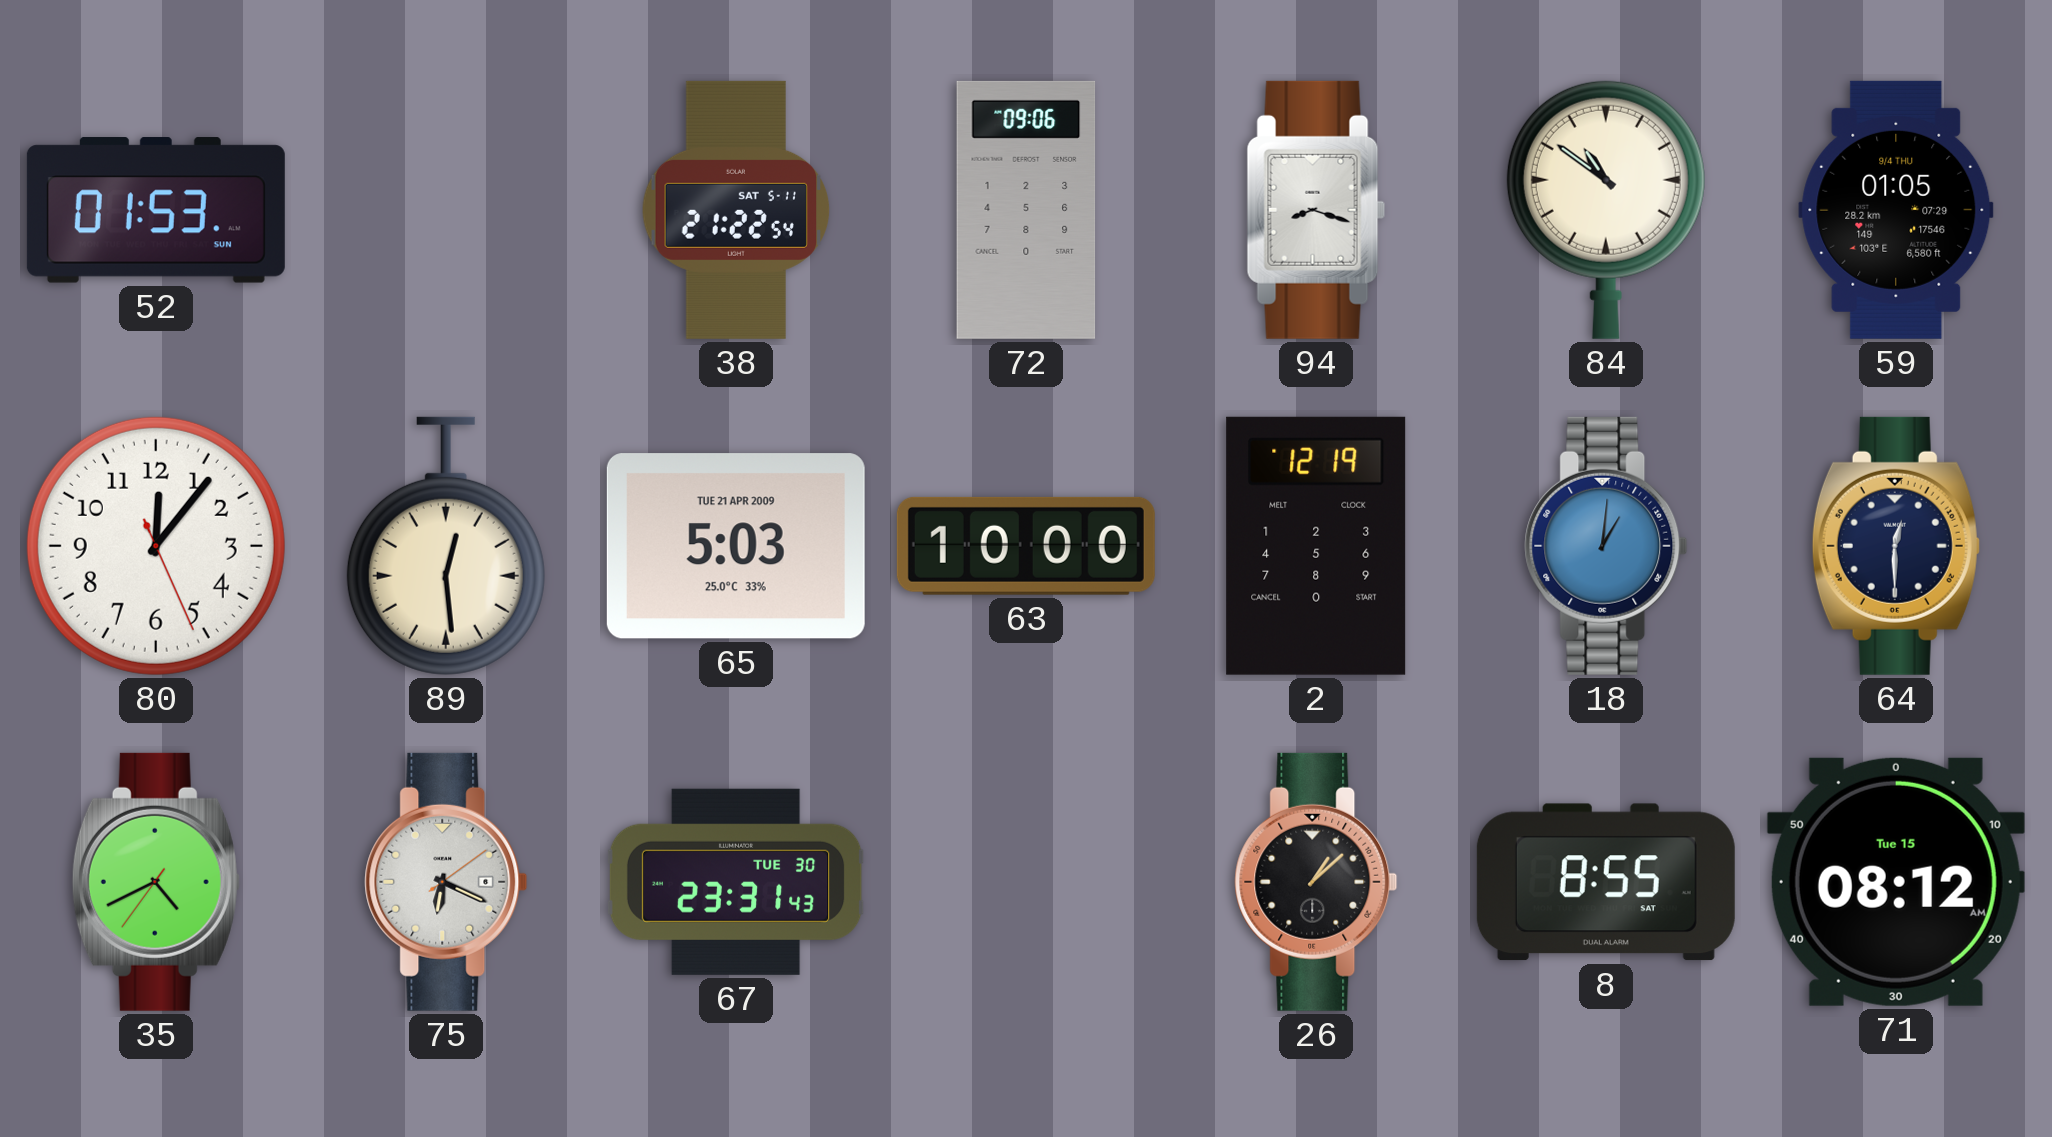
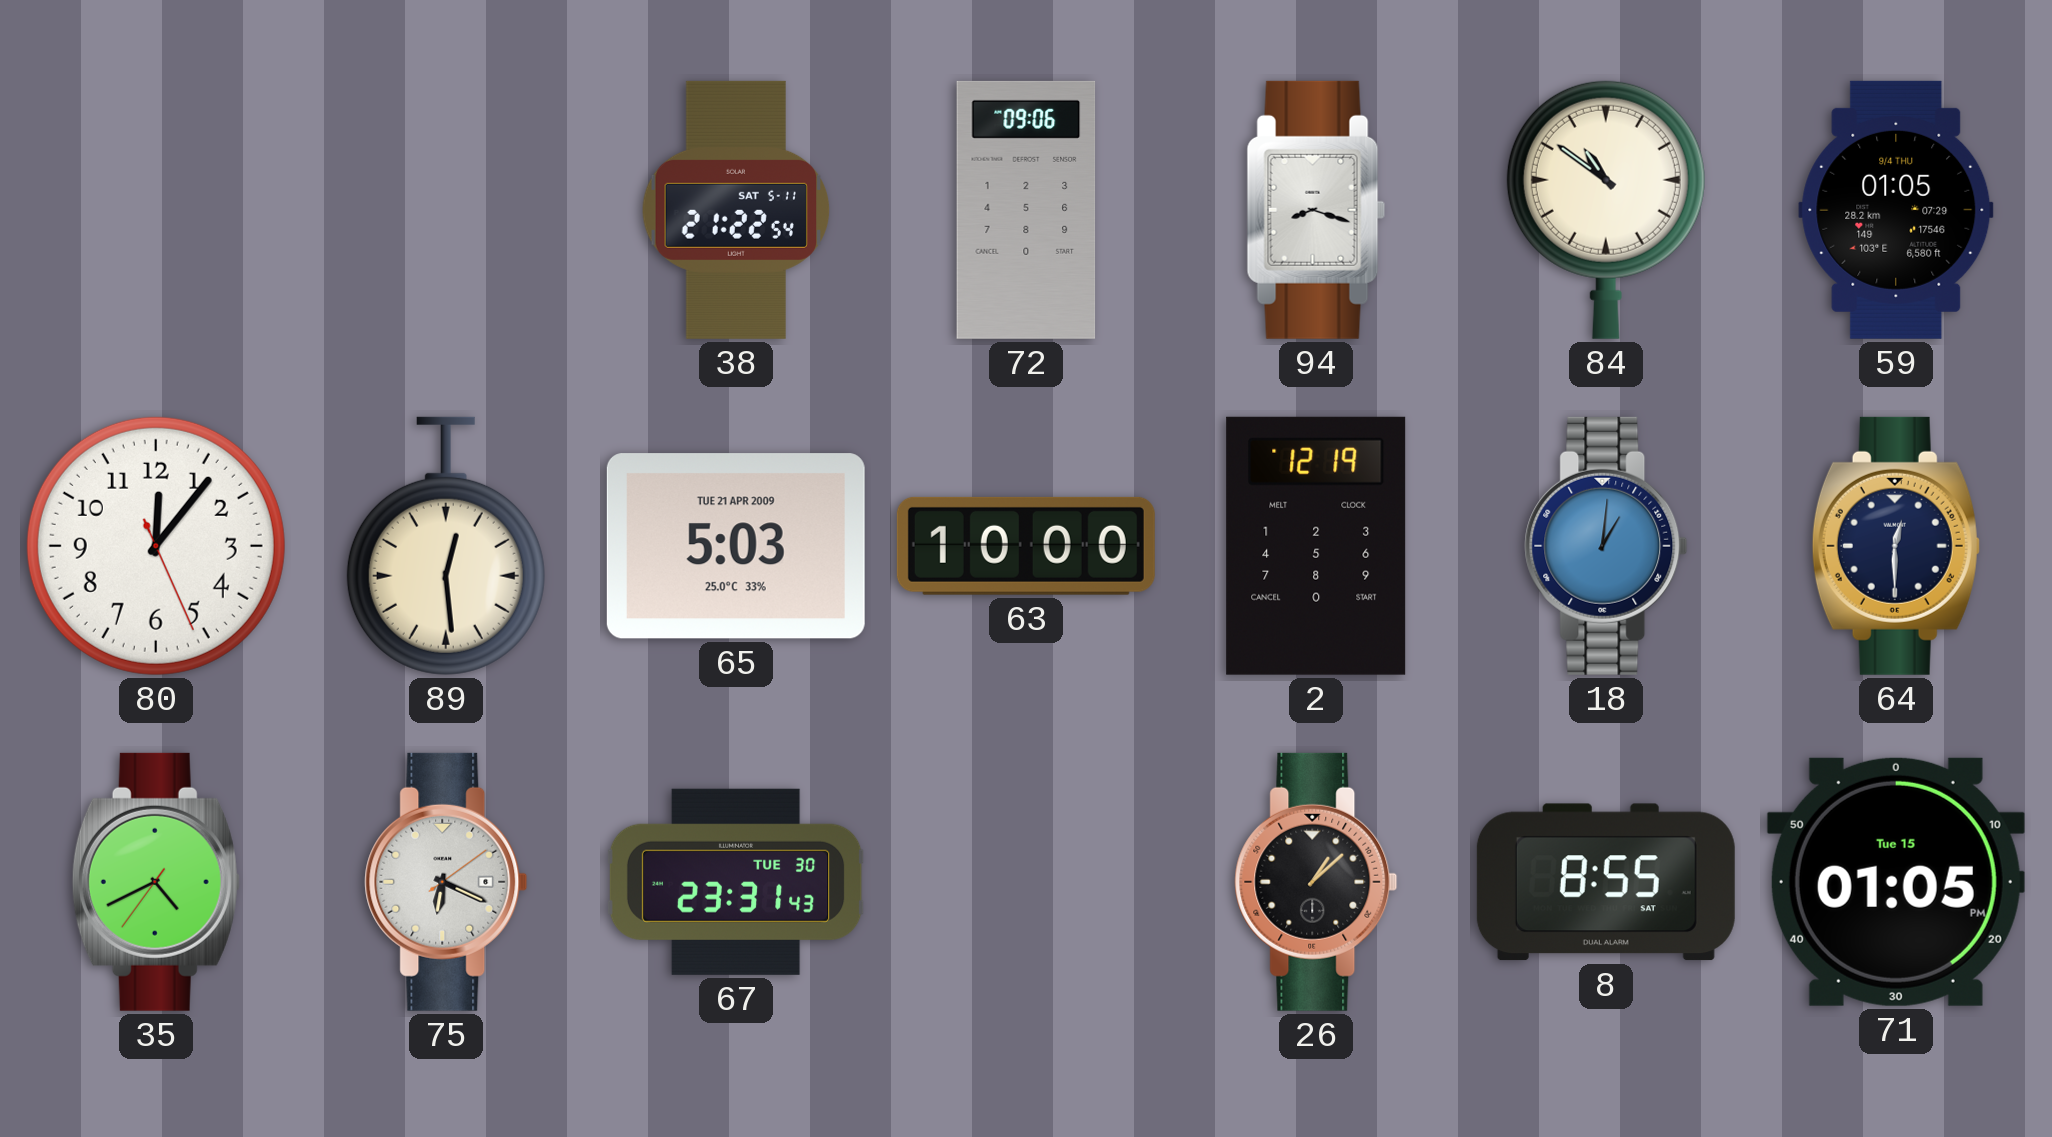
52: 01:53 -> none
71: 08:12 -> 01:05
